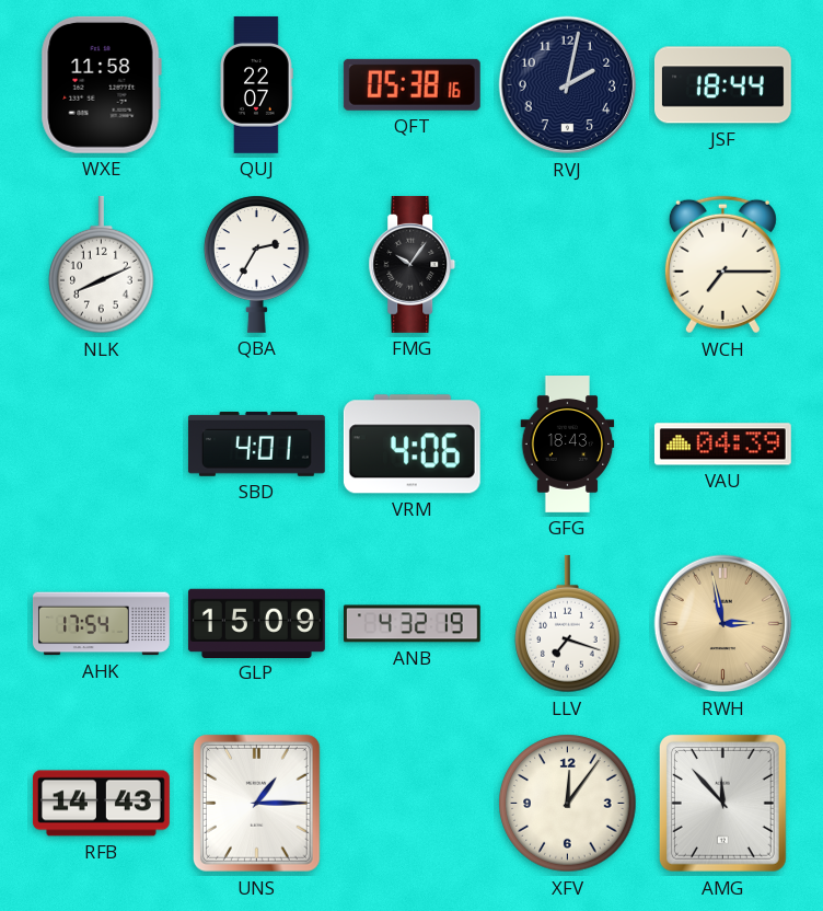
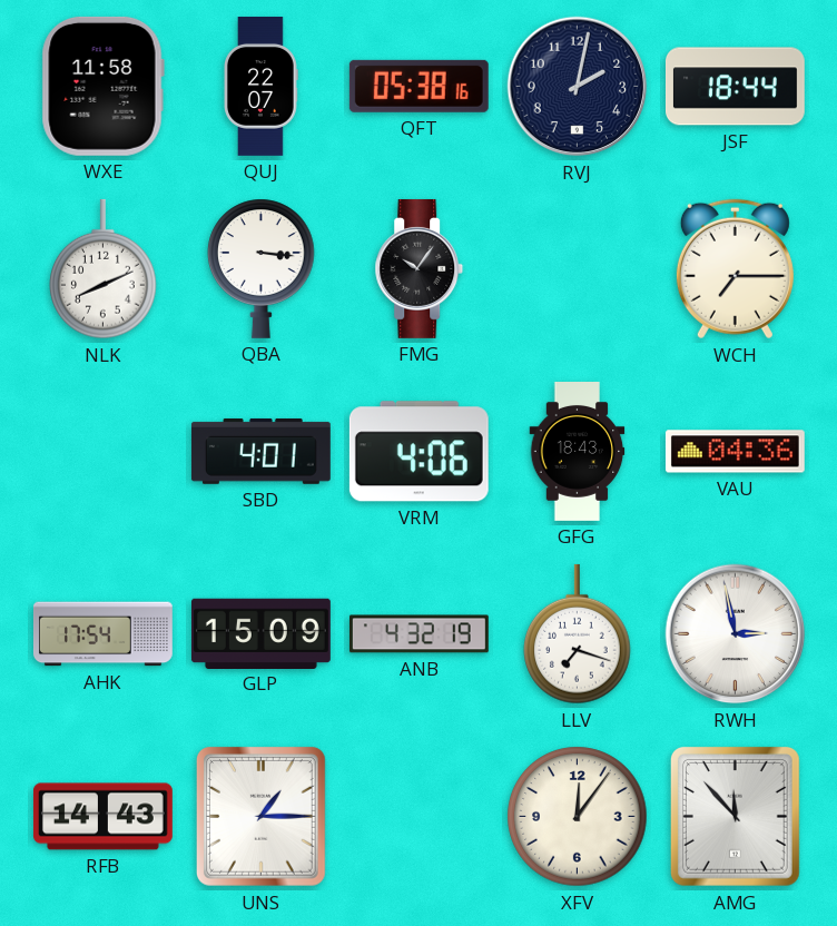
QBA: 2:35 -> 3:16
VAU: 04:39 -> 04:36
RWH dial: champagne -> white
